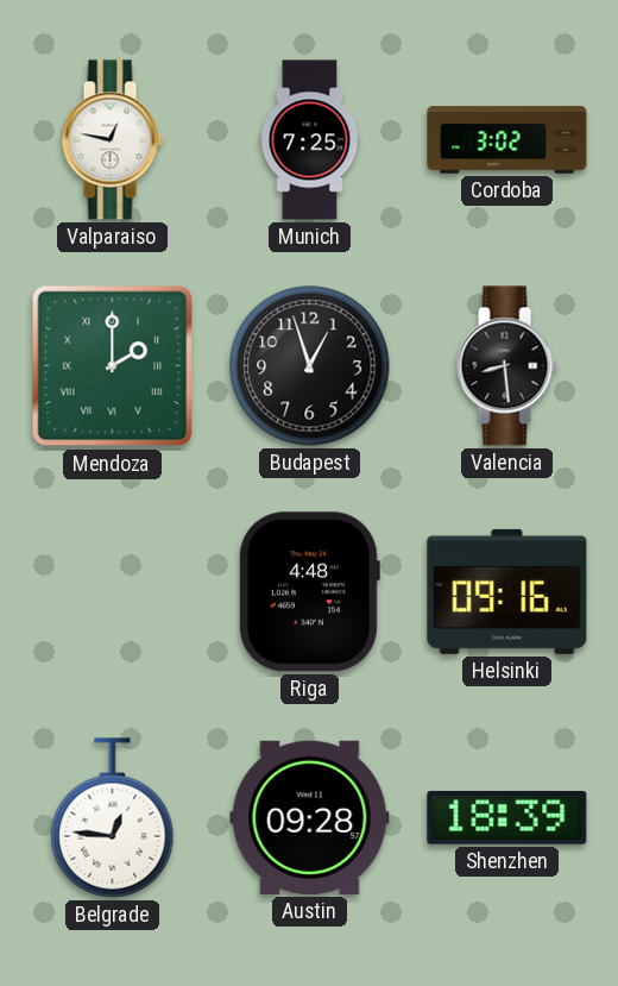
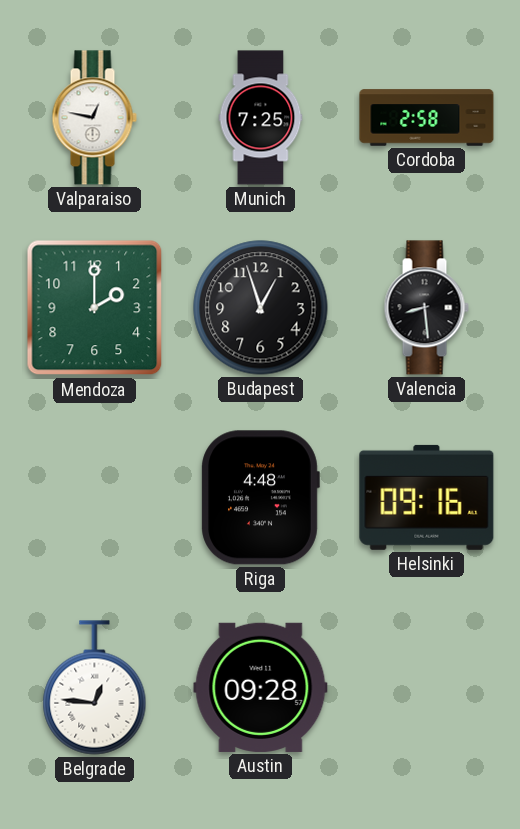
Cordoba: 3:02 -> 2:58
Mendoza numerals: Roman -> Arabic
Shenzhen: 18:39 -> none
